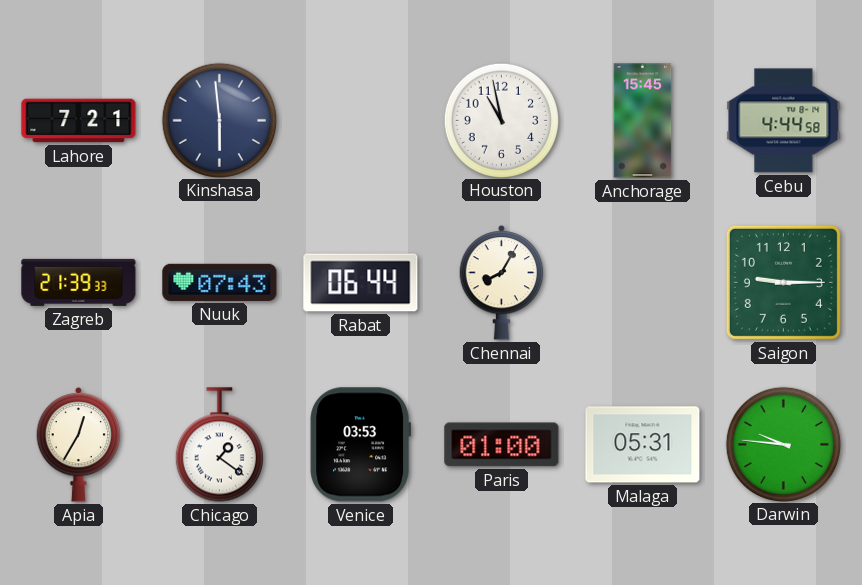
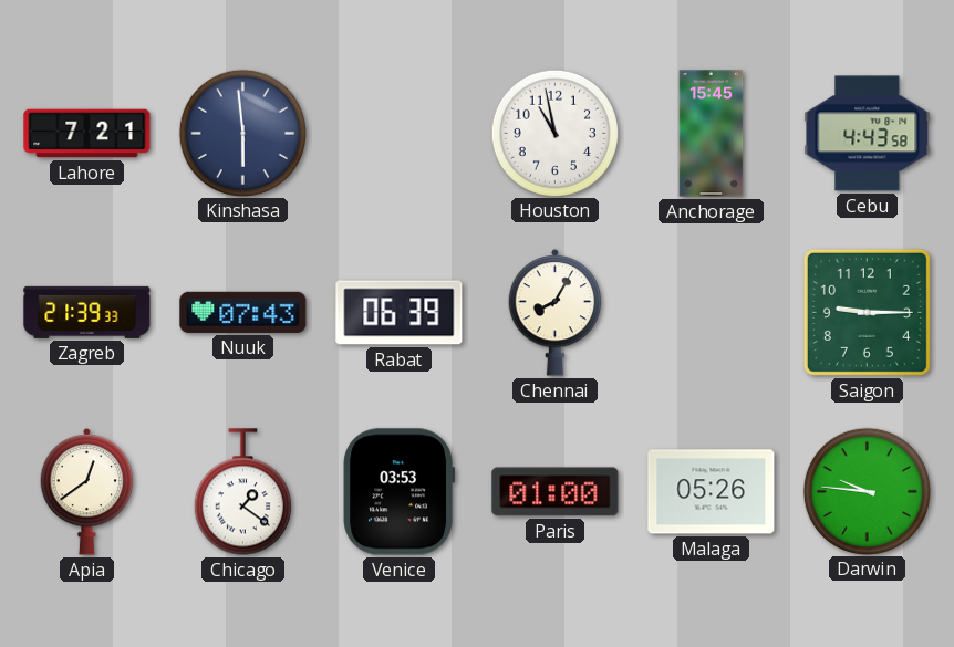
Cebu: 4:44 -> 4:43
Rabat: 06:44 -> 06:39
Apia: 12:35 -> 12:39
Malaga: 05:31 -> 05:26
